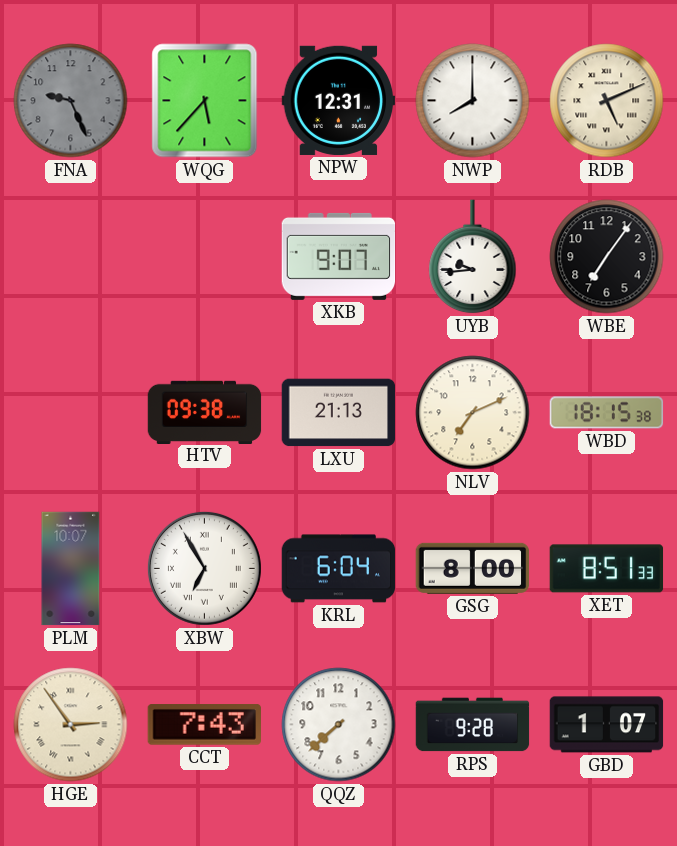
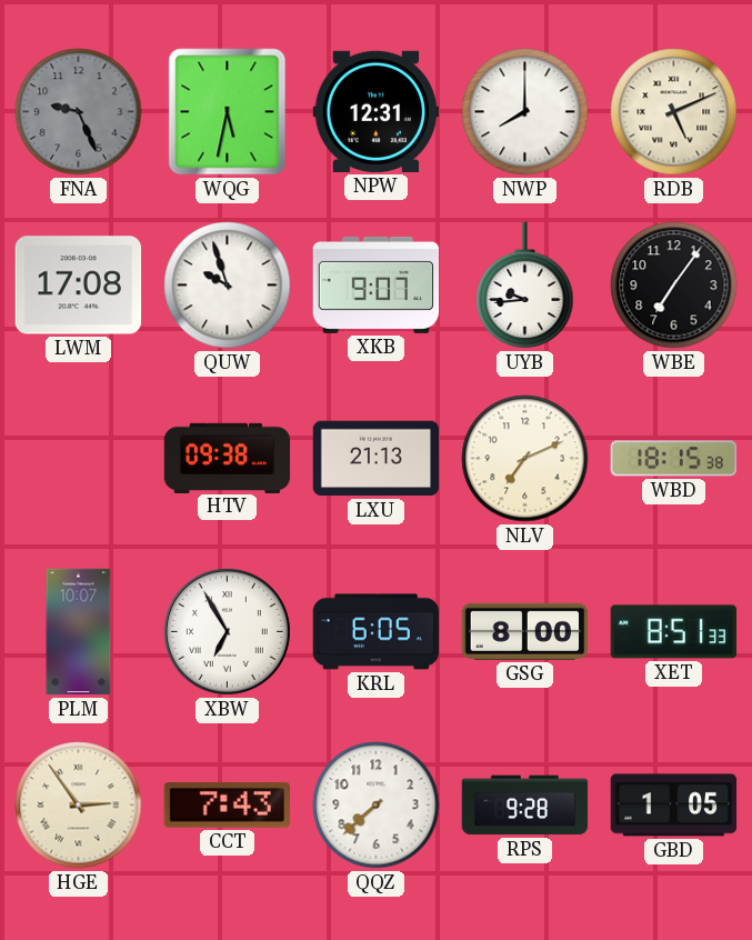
WQG: 5:37 -> 5:32
LWM: none -> 17:08
QUW: none -> 9:57
KRL: 6:04 -> 6:05
GBD: 1:07 -> 1:05
